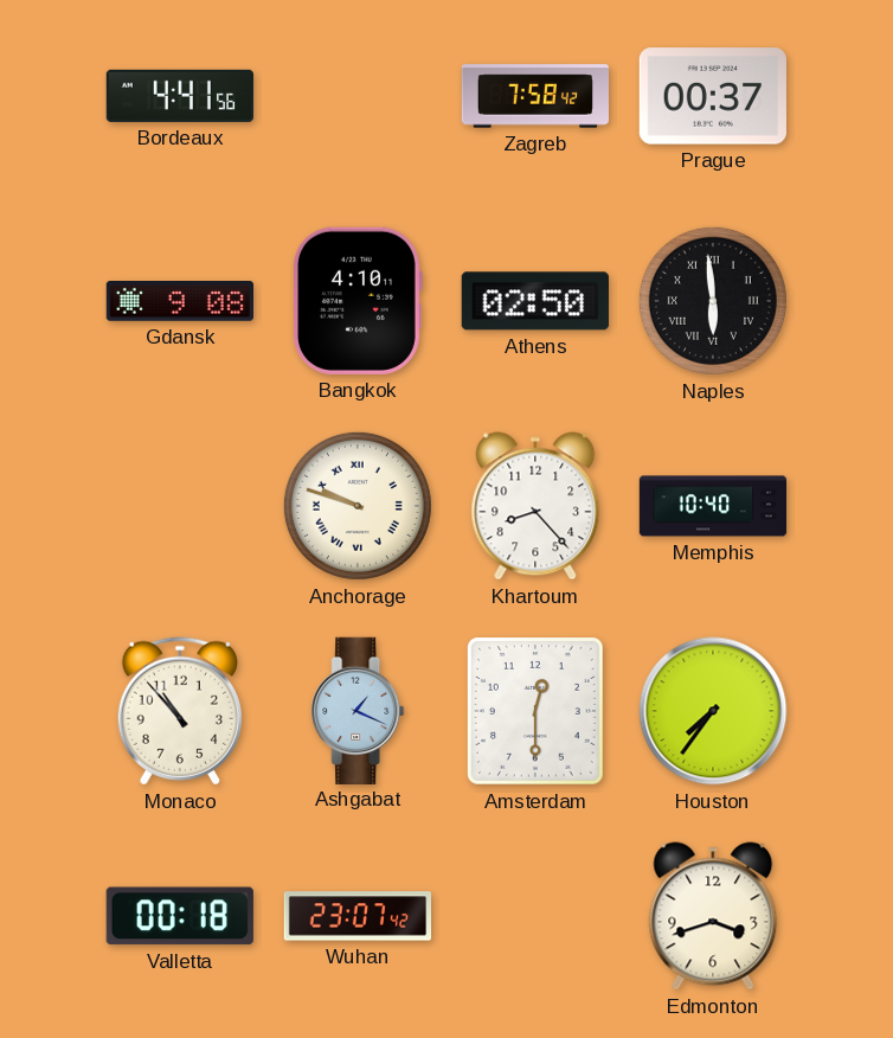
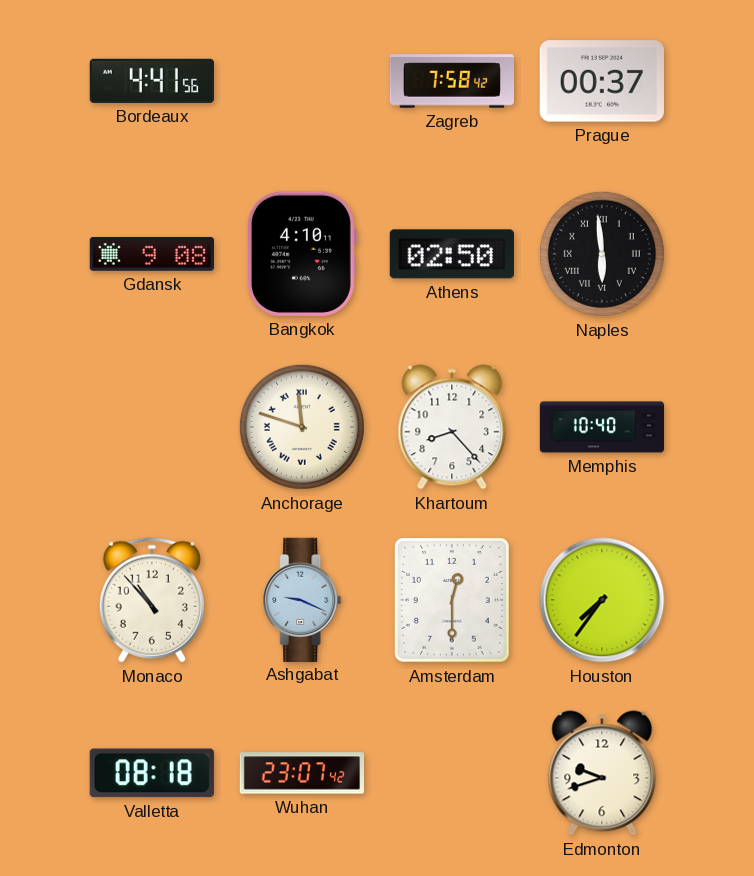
Anchorage: 9:48 -> 11:48
Ashgabat: 1:19 -> 9:19
Valletta: 00:18 -> 08:18
Edmonton: 3:42 -> 9:42
